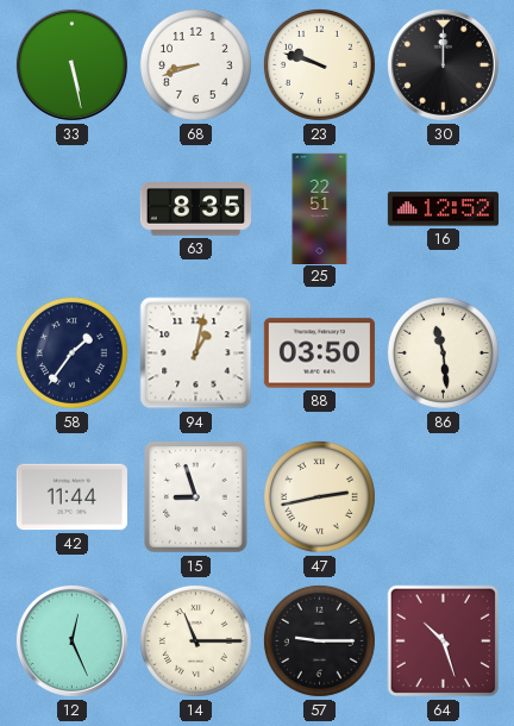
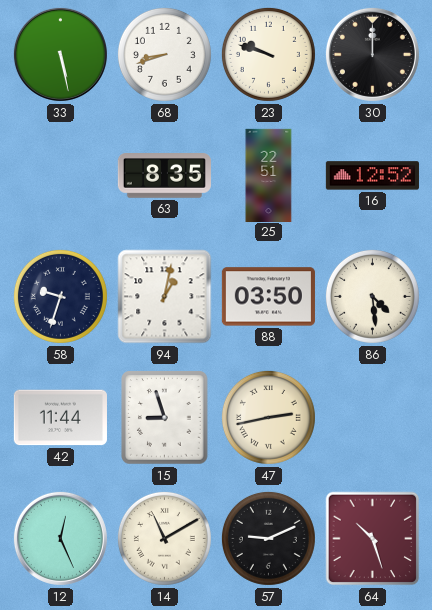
58: 1:36 -> 9:33
86: 11:29 -> 4:29
14: 11:15 -> 11:10
57: 9:15 -> 9:11
